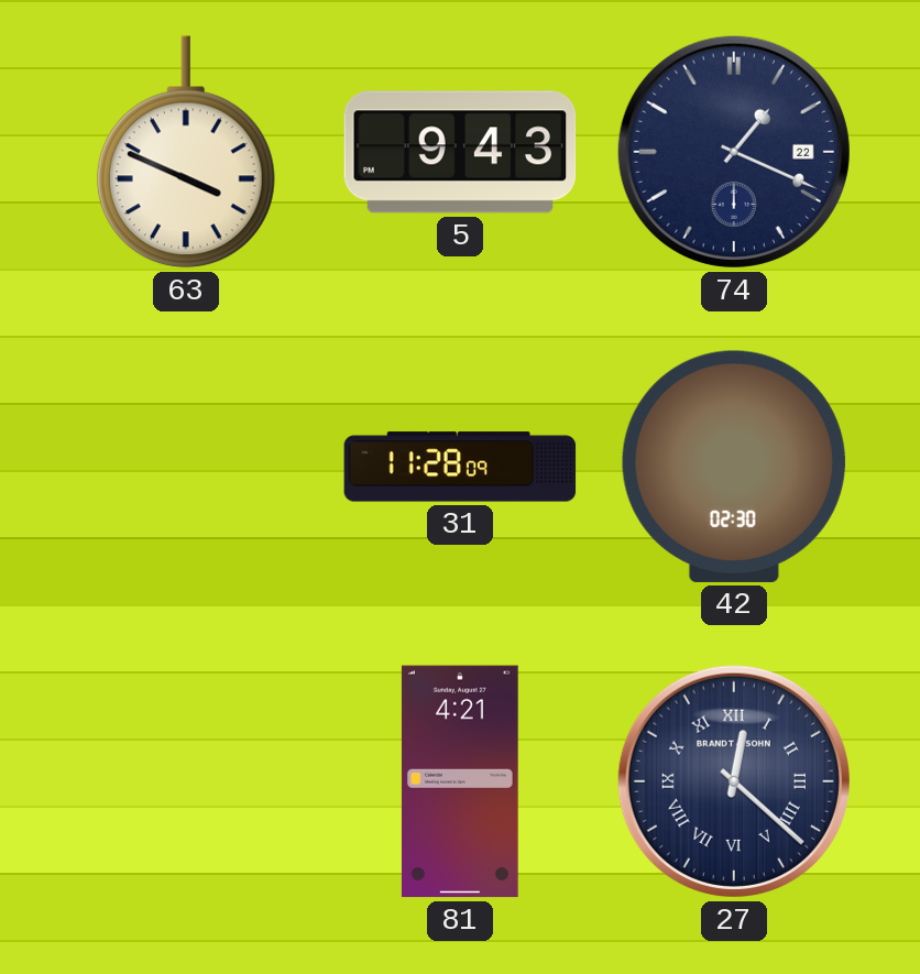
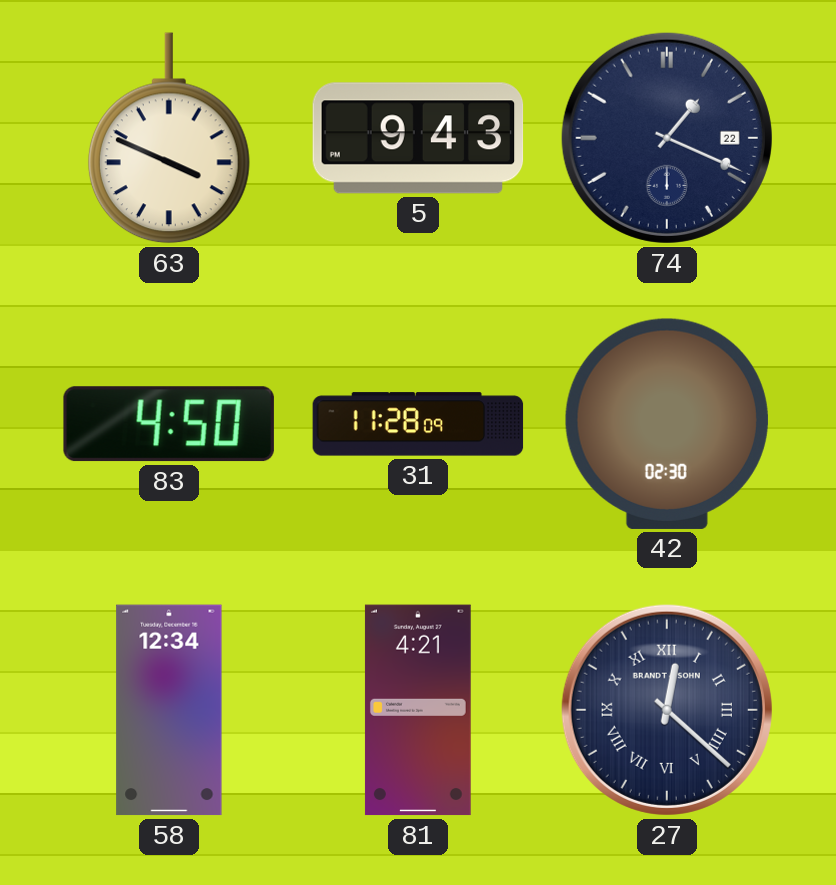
83: none -> 4:50
58: none -> 12:34
